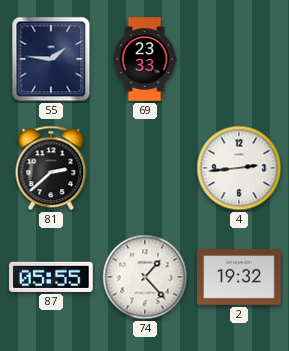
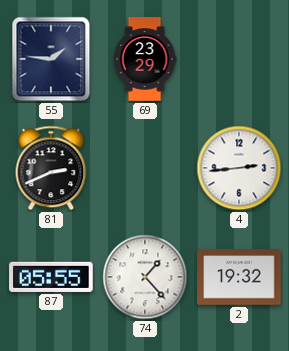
69: 23:33 -> 23:29
81: 2:38 -> 2:41
